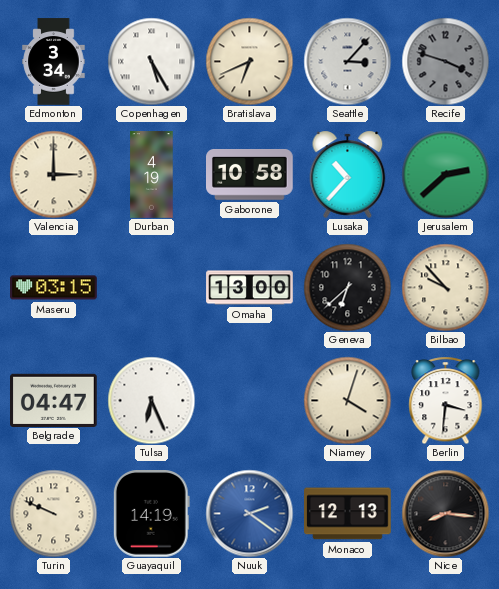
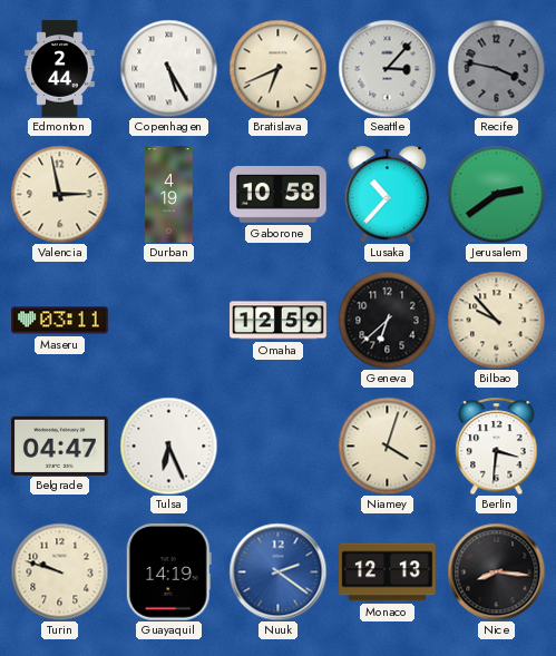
Edmonton: 3:34 -> 2:44
Recife: 3:48 -> 3:47
Valencia: 3:00 -> 2:58
Jerusalem: 2:38 -> 2:39
Maseru: 03:15 -> 03:11
Omaha: 13:00 -> 12:59
Turin: 9:49 -> 9:48
